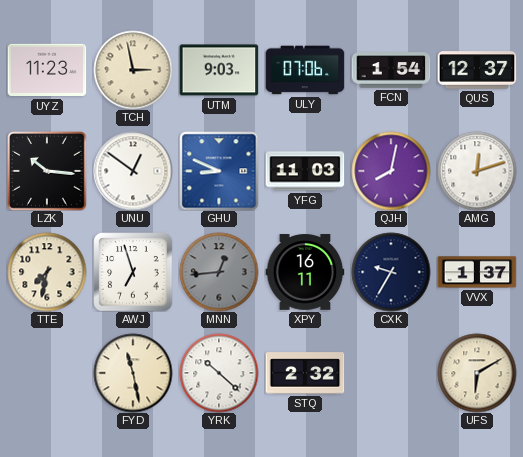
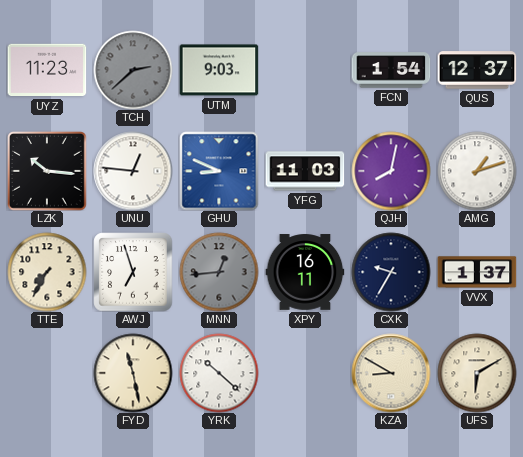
TCH: 2:58 -> 2:38
TCH dial: cream -> grey
ULY: 07:06 -> none
UNU: 12:51 -> 12:46
AMG: 12:12 -> 1:12
TTE: 7:32 -> 7:35
STQ: 2:32 -> none
KZA: none -> 8:50
